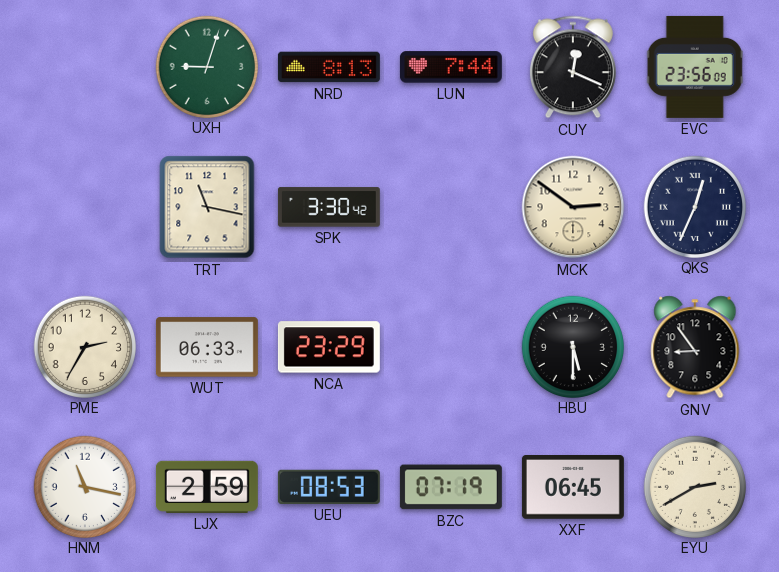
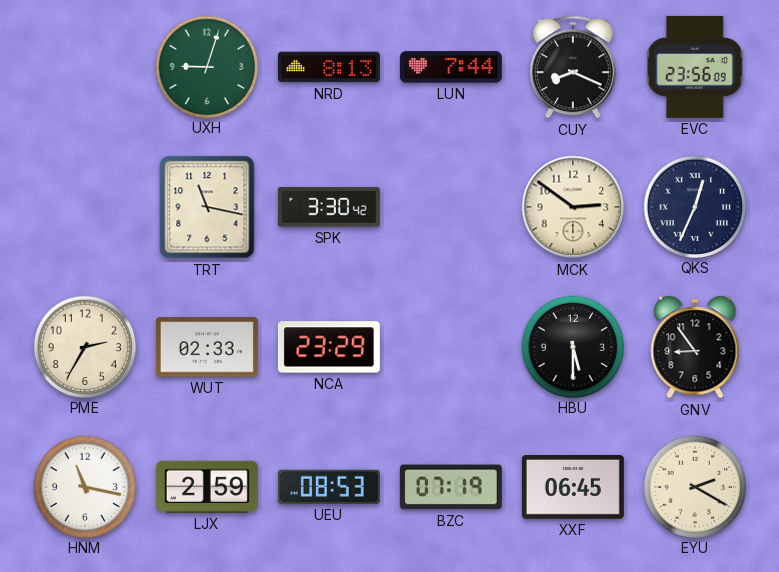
CUY: 12:19 -> 8:19
WUT: 06:33 -> 02:33
EYU: 2:40 -> 2:20
